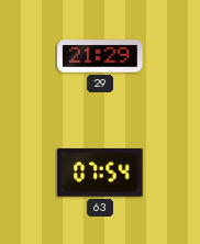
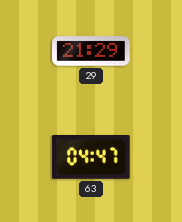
63: 07:54 -> 04:47
